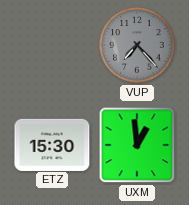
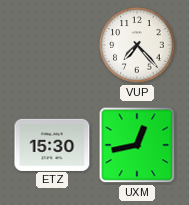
VUP dial: grey -> white
UXM: 12:59 -> 12:43
